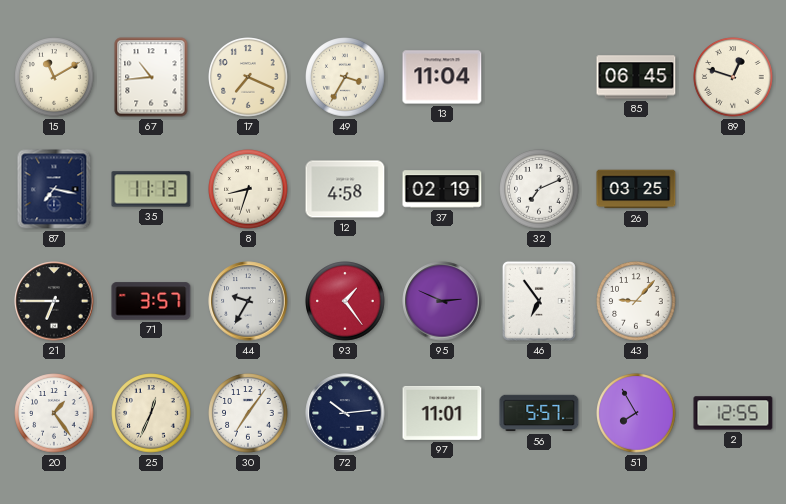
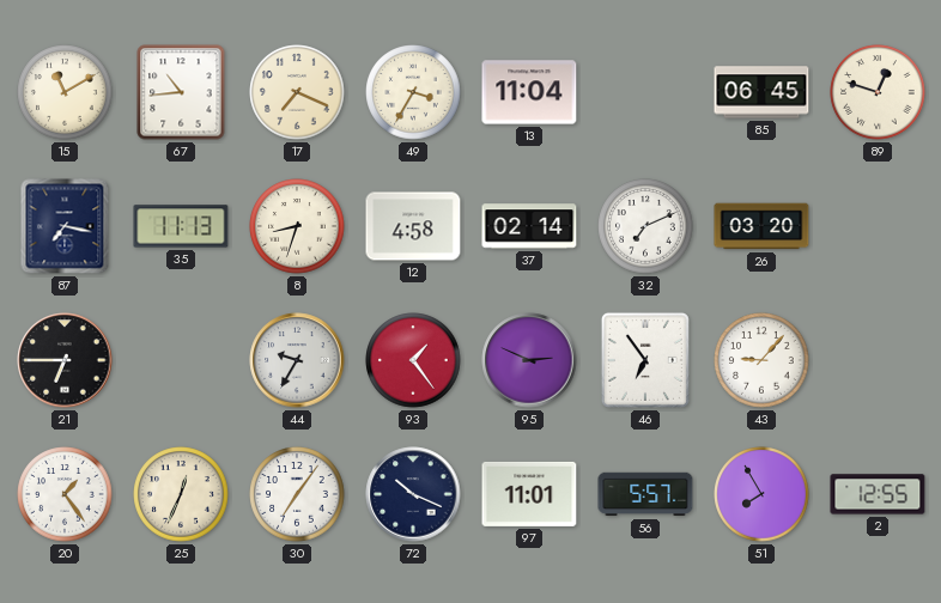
37: 02:19 -> 02:14
26: 03:25 -> 03:20
71: 3:57 -> none
72: 10:14 -> 10:19
